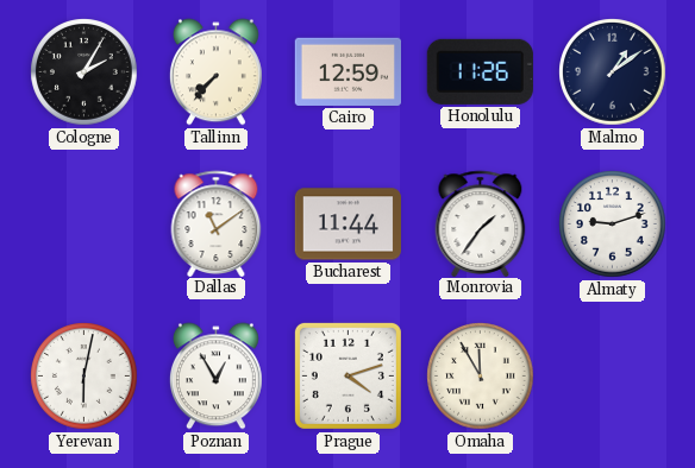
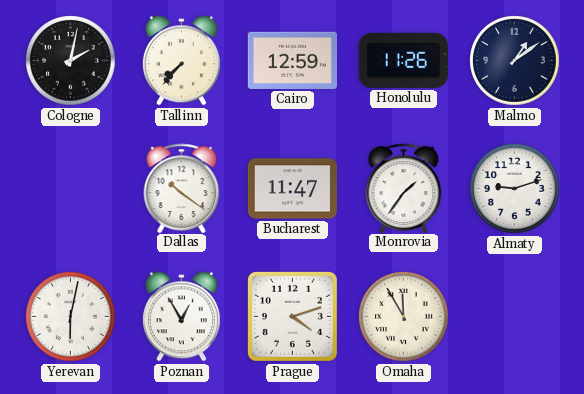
Cologne: 2:05 -> 2:02
Dallas: 11:09 -> 10:21
Bucharest: 11:44 -> 11:47
